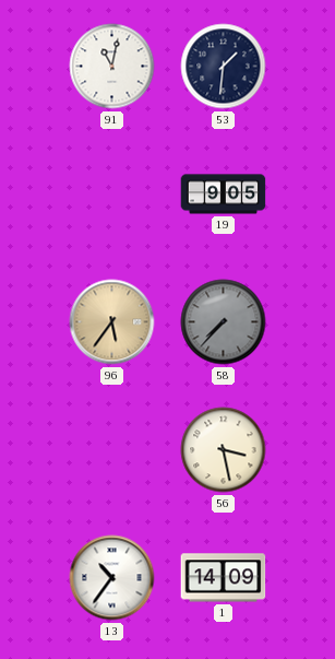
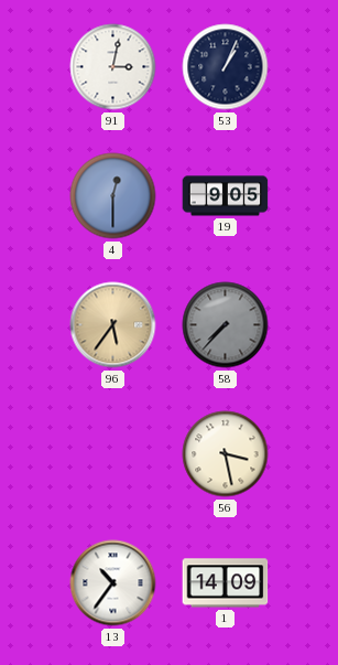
91: 11:02 -> 3:02
53: 1:31 -> 1:04
4: none -> 12:30
